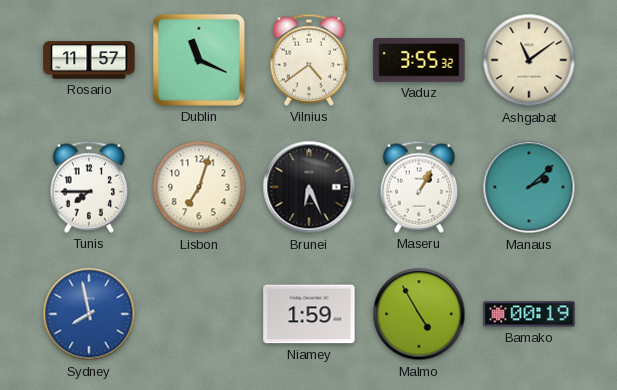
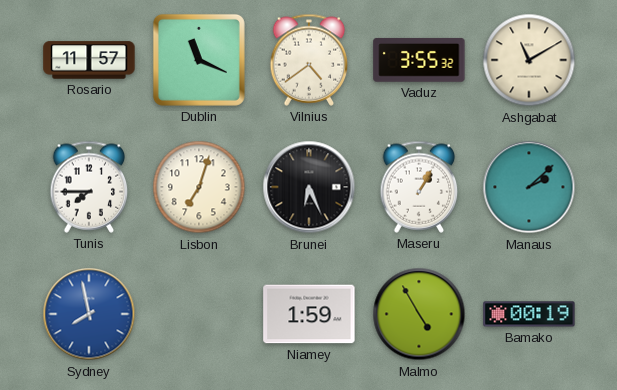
Ashgabat: 11:09 -> 11:10
